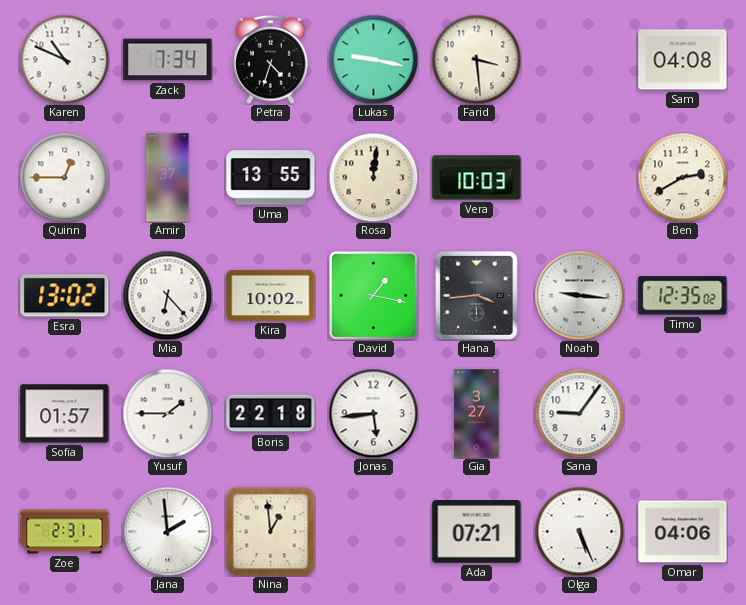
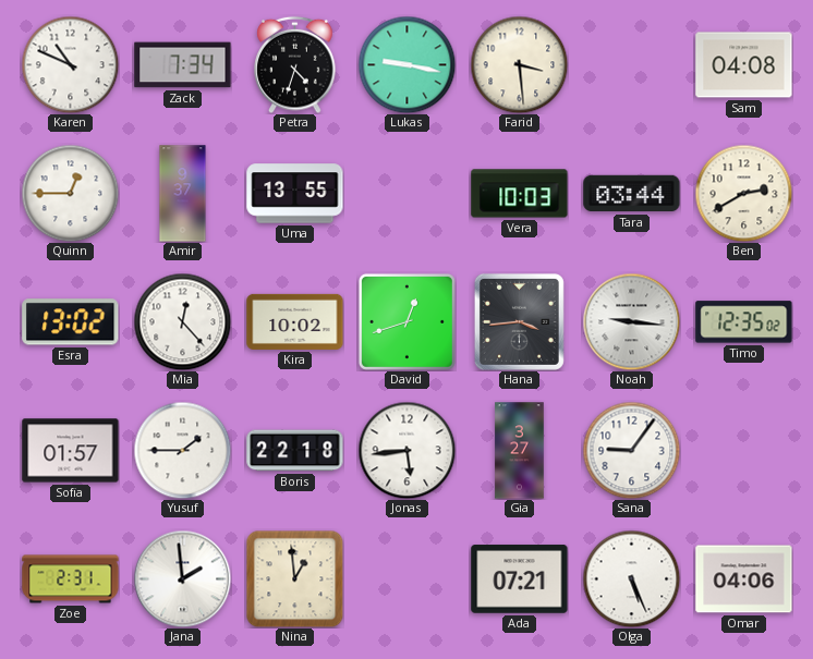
Rosa: 12:01 -> none
Tara: none -> 03:44
Mia: 6:23 -> 12:23
David: 1:17 -> 12:42
